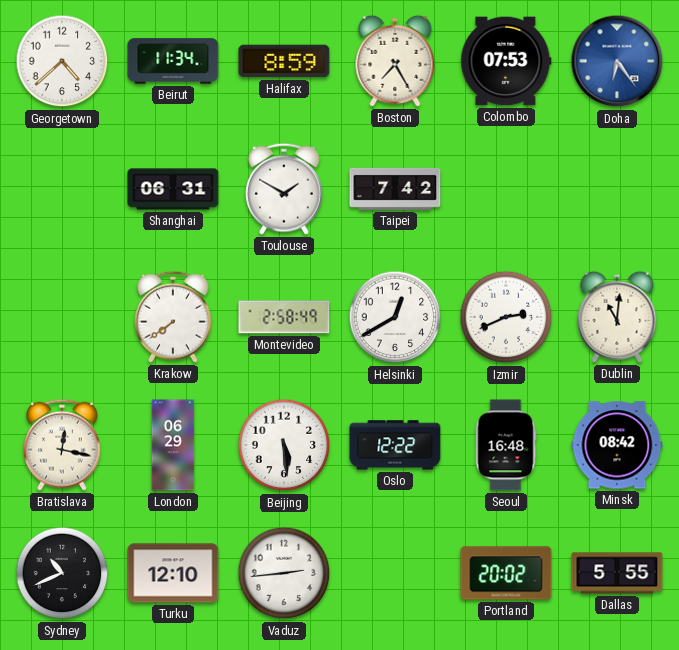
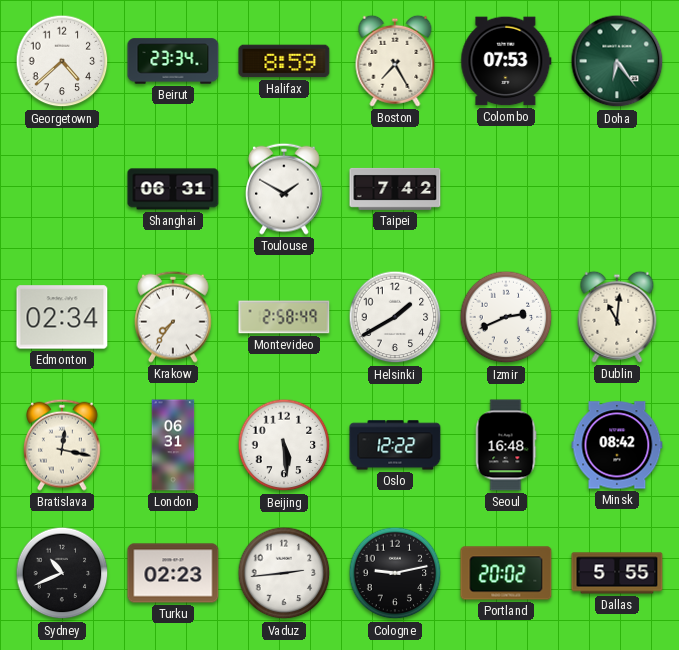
Beirut: 11:34 -> 23:34
Doha dial: blue -> green
Edmonton: none -> 02:34
Krakow: 7:39 -> 7:36
Helsinki: 12:40 -> 1:40
London: 06:29 -> 06:31
Turku: 12:10 -> 02:23
Cologne: none -> 9:13
